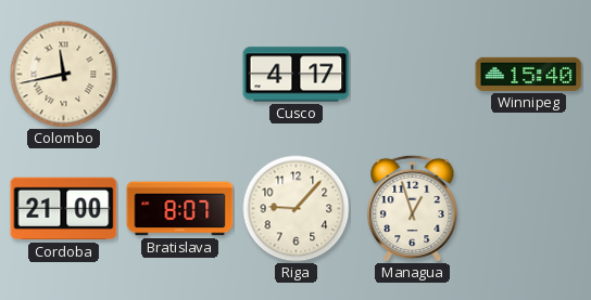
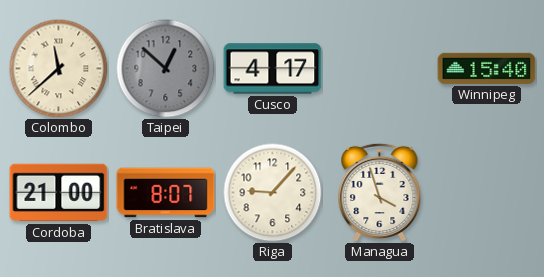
Colombo: 11:43 -> 11:38
Taipei: none -> 12:52
Managua: 12:57 -> 3:57
